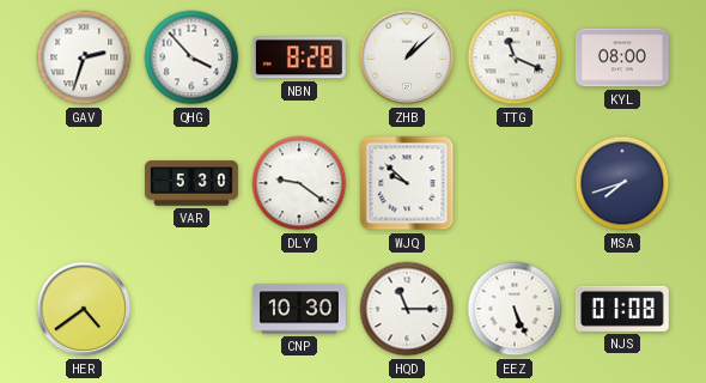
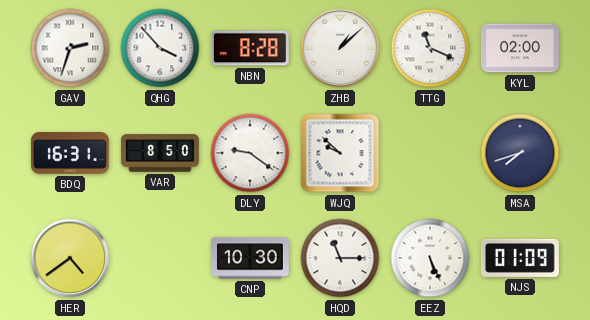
KYL: 08:00 -> 02:00
BDQ: none -> 16:31
VAR: 5:30 -> 8:50
NJS: 01:08 -> 01:09
